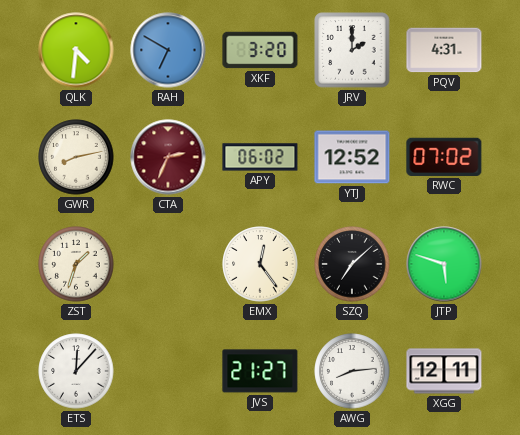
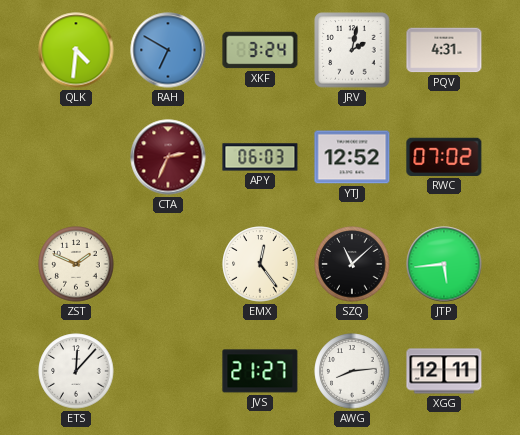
XKF: 3:20 -> 3:24
JRV: 2:00 -> 2:02
GWR: 8:13 -> none
APY: 06:02 -> 06:03
ZST: 1:33 -> 1:49
SZQ: 7:08 -> 11:08
JTP: 5:48 -> 5:44
